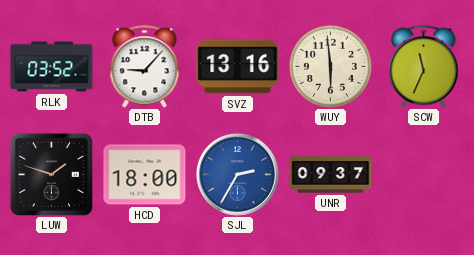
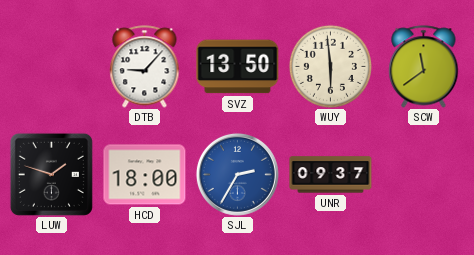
RLK: 03:52 -> none
SVZ: 13:16 -> 13:50
SCW: 11:34 -> 11:39
